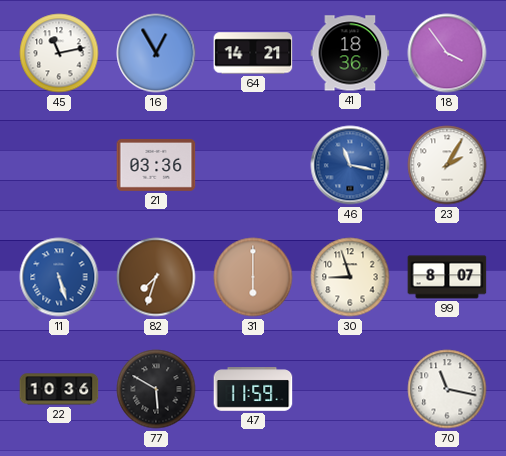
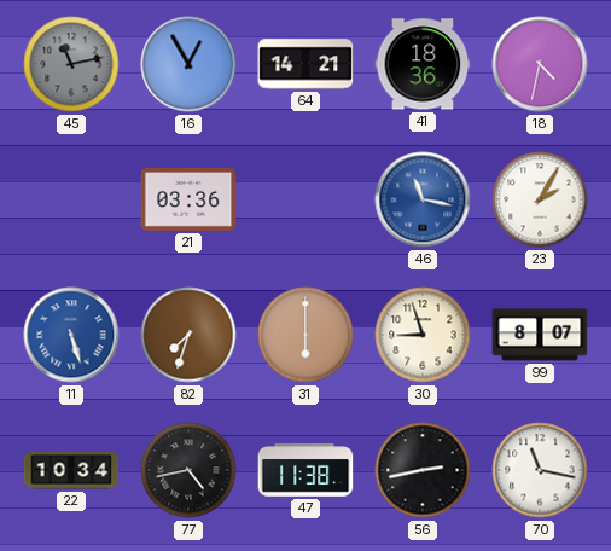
45 dial: white -> grey
18: 3:54 -> 4:32
22: 10:36 -> 10:34
77: 5:50 -> 4:43
47: 11:59 -> 11:38
56: none -> 2:43
